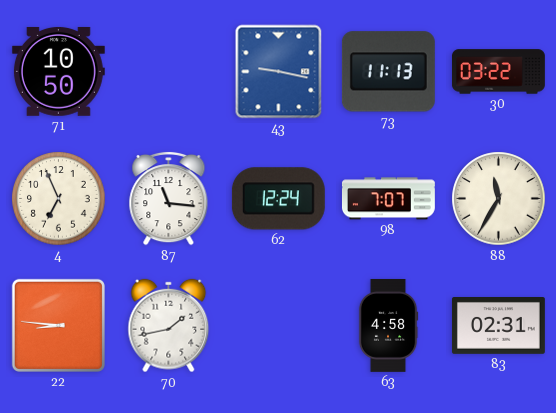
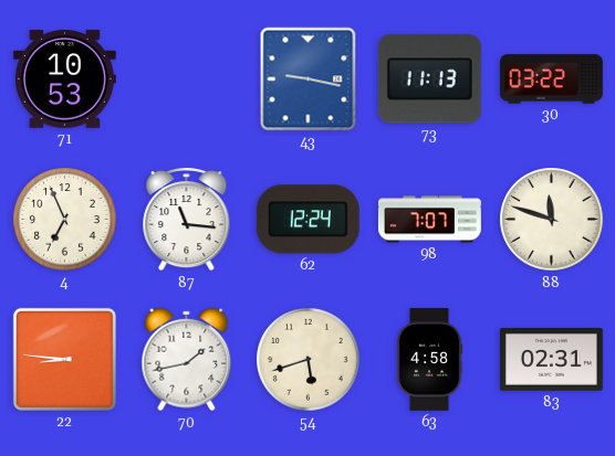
71: 10:50 -> 10:53
88: 11:35 -> 11:48
54: none -> 5:42
